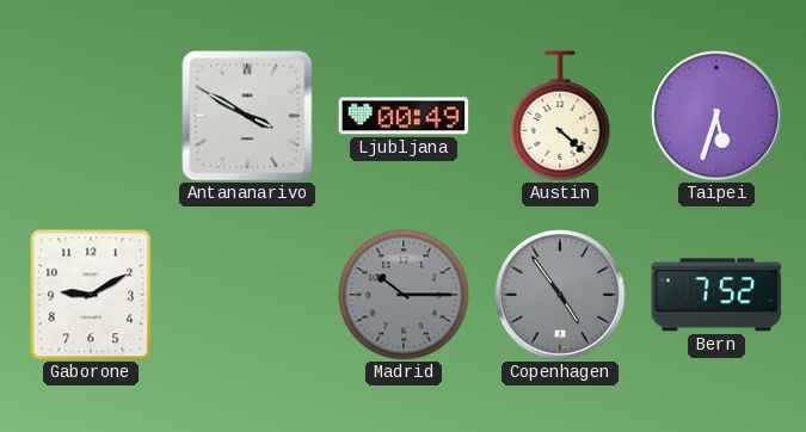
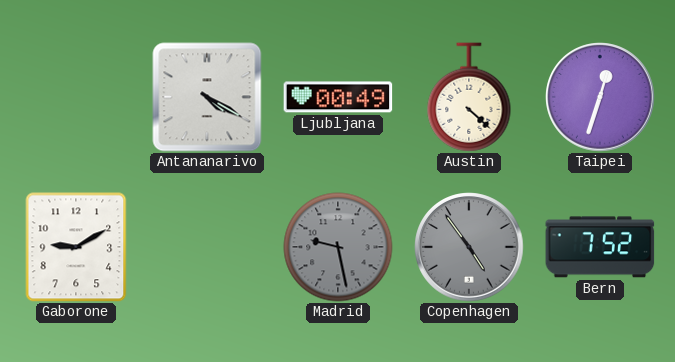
Antananarivo: 3:50 -> 4:20
Taipei: 5:33 -> 12:33
Madrid: 10:15 -> 9:28
